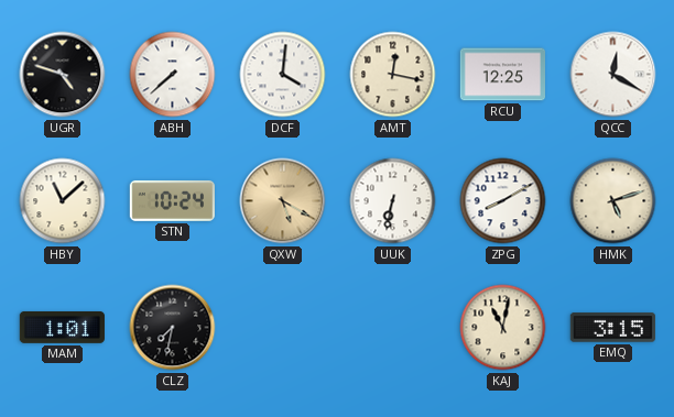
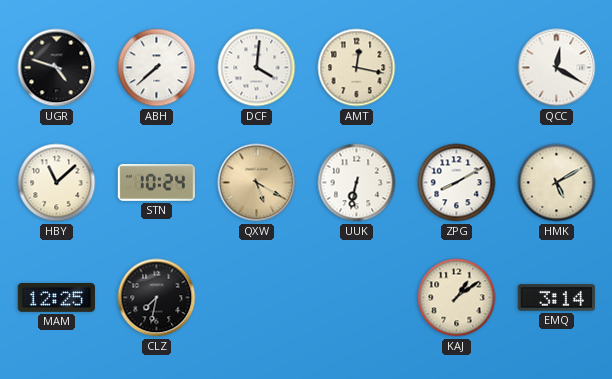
RCU: 12:25 -> none
HMK: 5:12 -> 5:10
MAM: 1:01 -> 12:25
KAJ: 11:02 -> 1:09
EMQ: 3:15 -> 3:14
